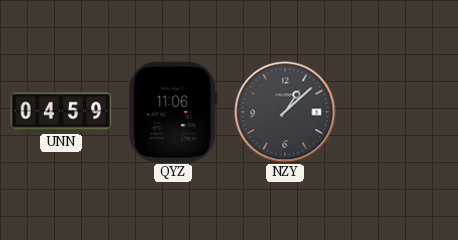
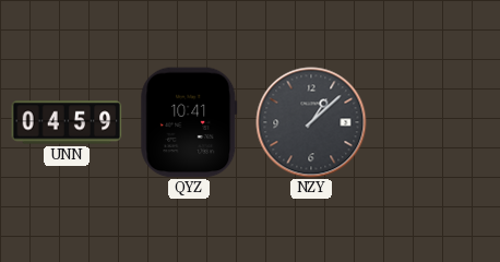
QYZ: 11:06 -> 10:41
